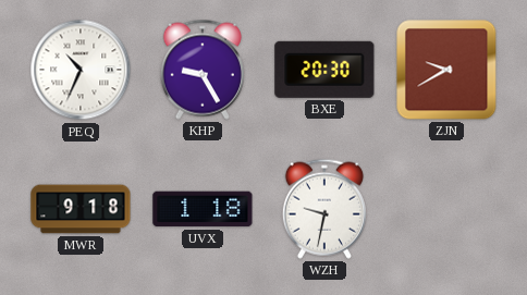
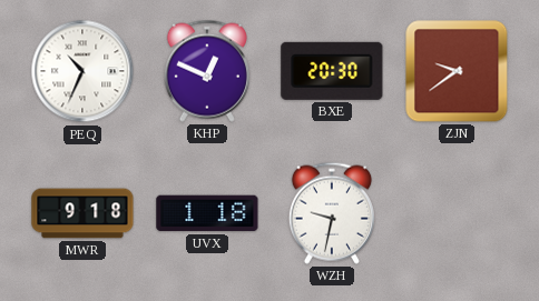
KHP: 9:25 -> 12:49
ZJN: 9:40 -> 9:39
